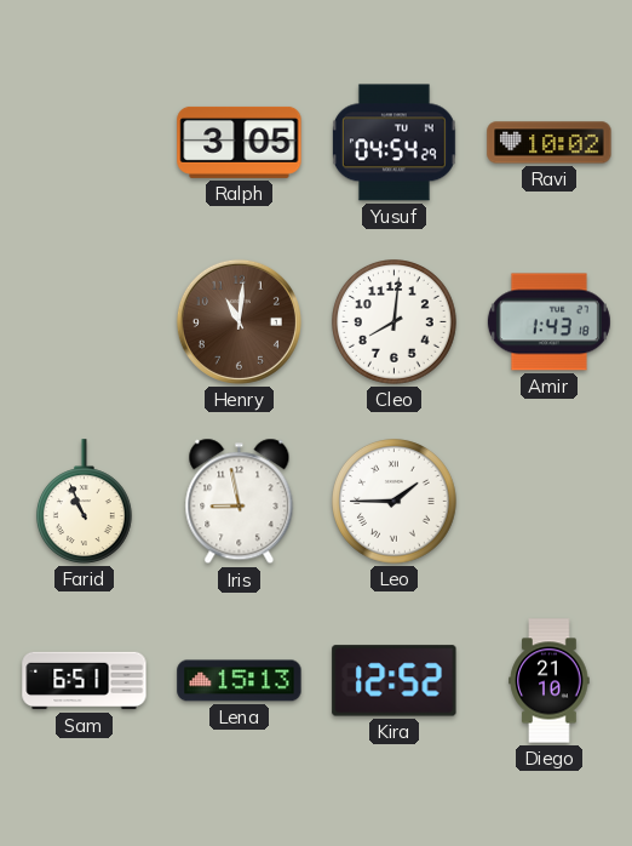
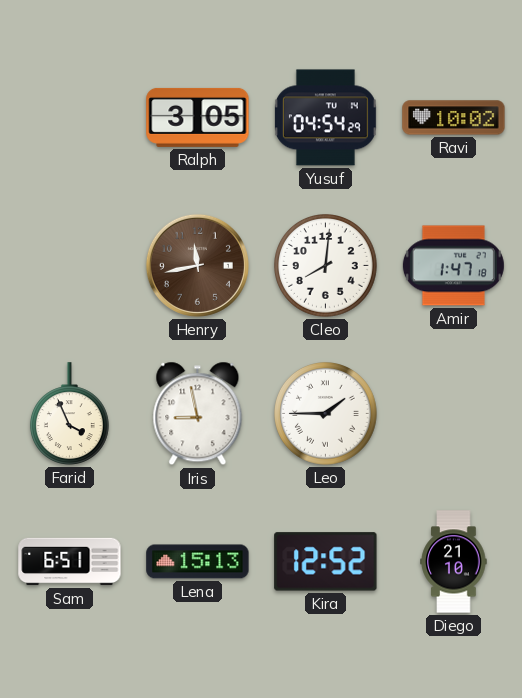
Henry: 11:01 -> 11:43
Amir: 1:43 -> 1:47
Farid: 10:56 -> 3:56
